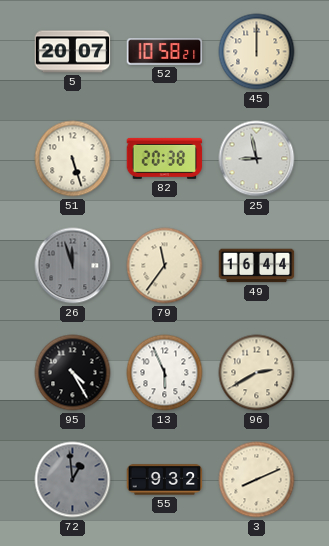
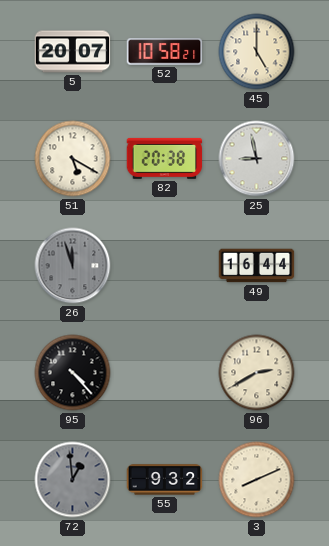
45: 12:00 -> 5:00
51: 5:27 -> 5:20
79: 11:36 -> none
95: 4:25 -> 4:23
13: 5:56 -> none
